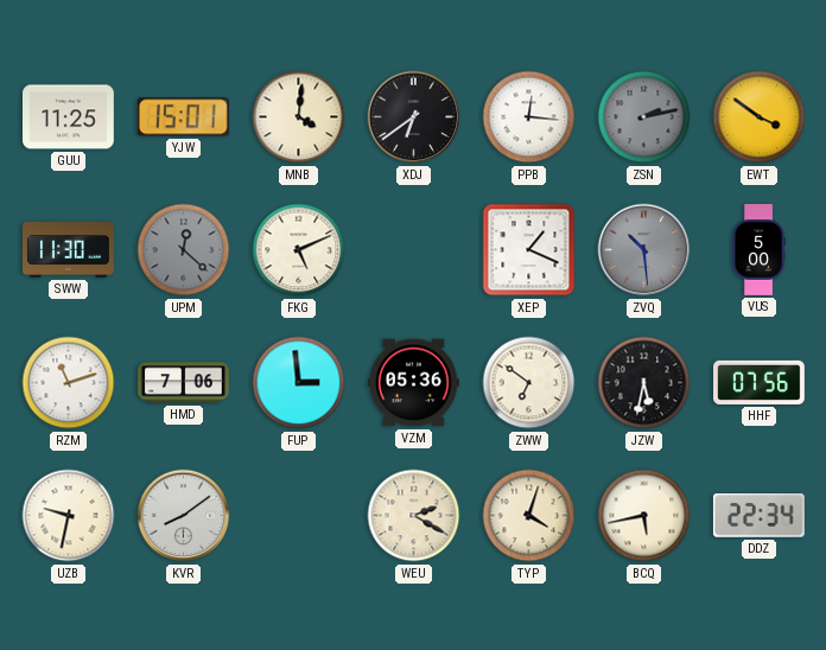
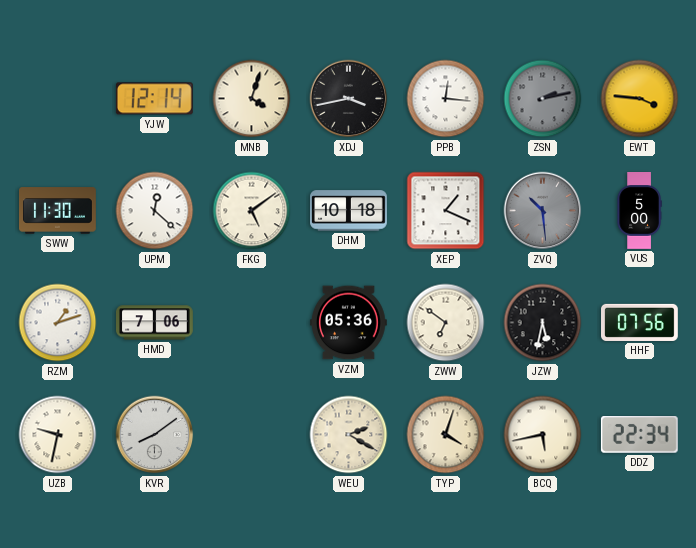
GUU: 11:25 -> none
YJW: 15:01 -> 12:14
MNB: 4:01 -> 4:03
XDJ: 6:39 -> 3:43
EWT: 3:51 -> 3:46
UPM dial: grey -> white
FKG: 5:11 -> 5:09
DHM: none -> 10:18
RZM: 11:12 -> 1:12
FUP: 2:59 -> none
